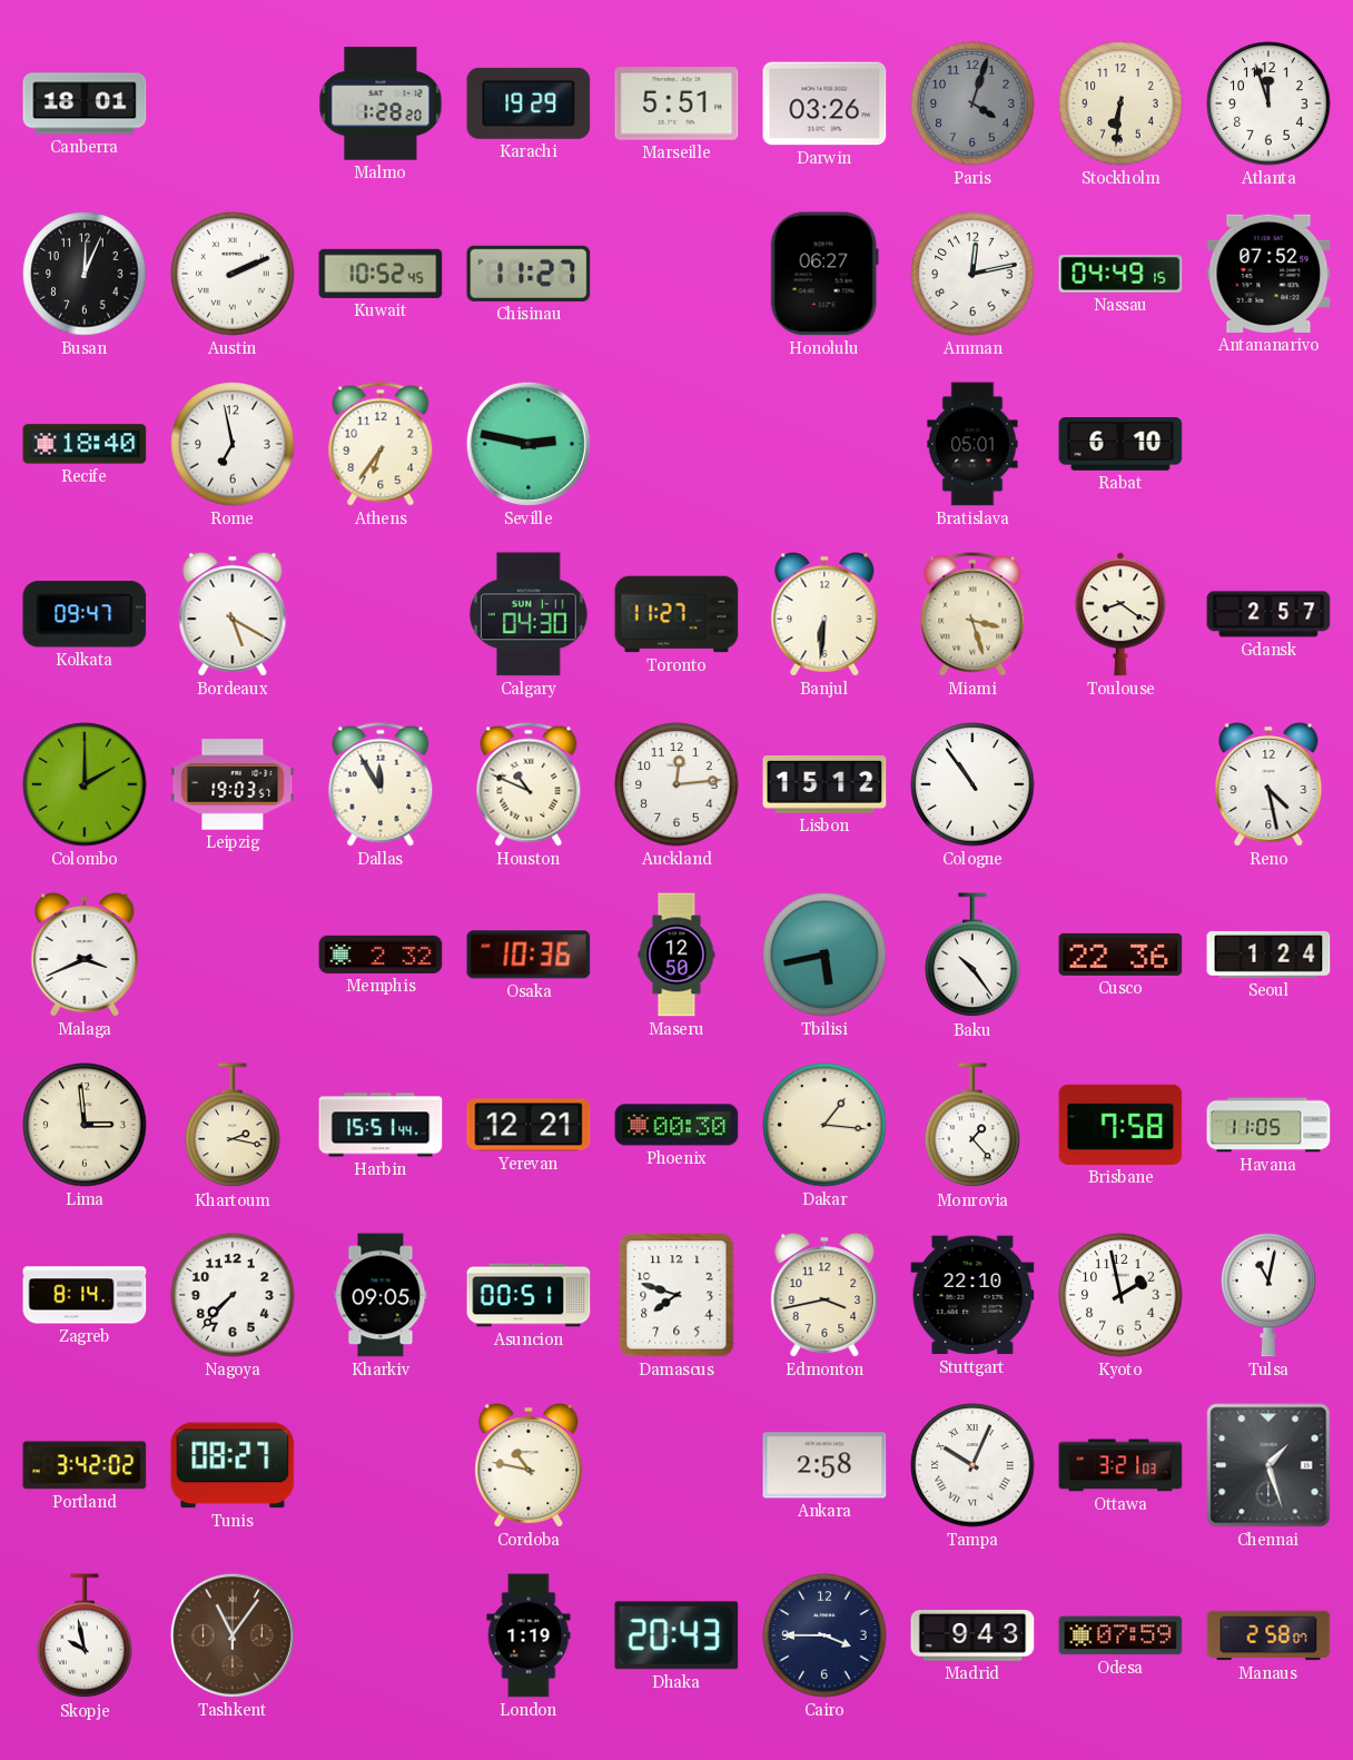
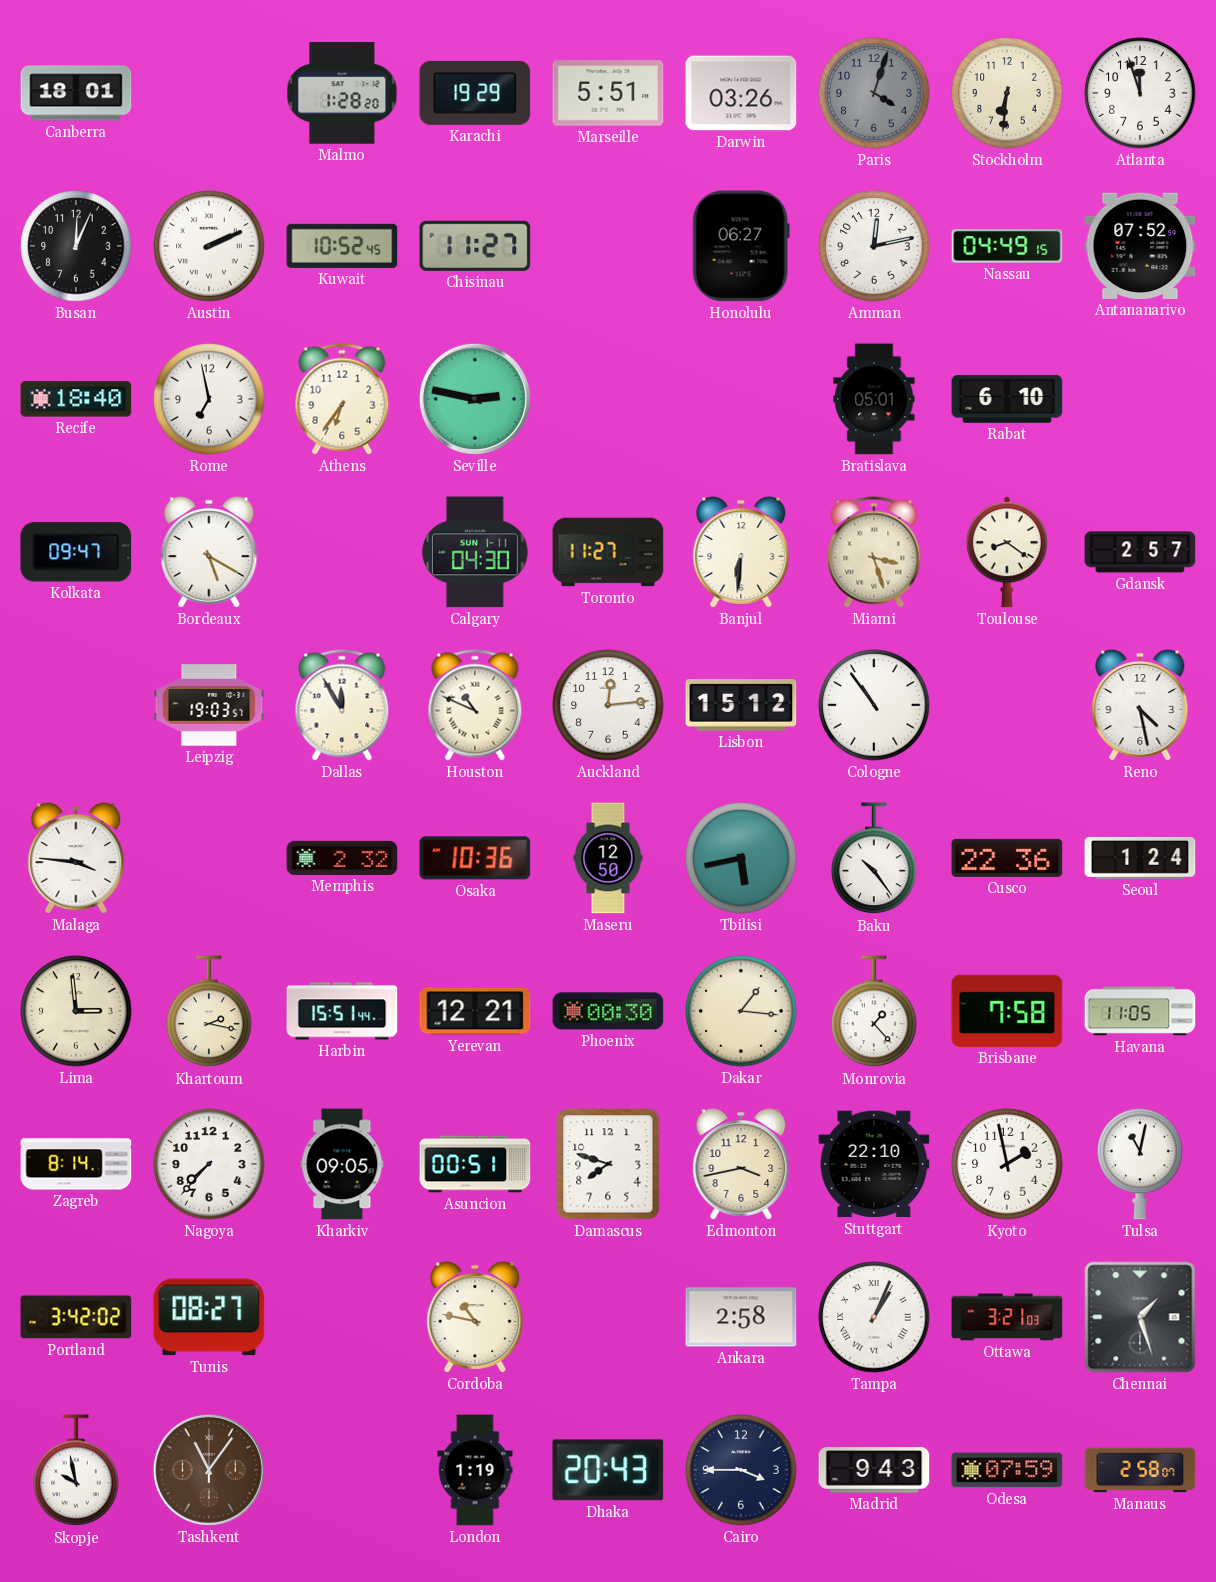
Colombo: 2:00 -> none
Malaga: 3:41 -> 3:46
Tampa: 10:04 -> 1:04
